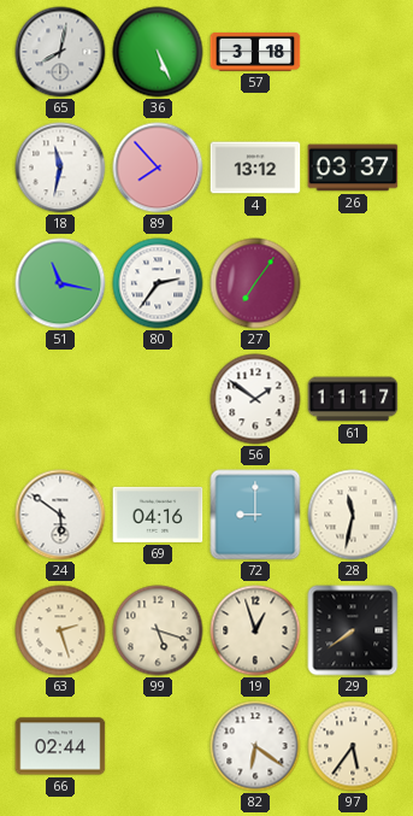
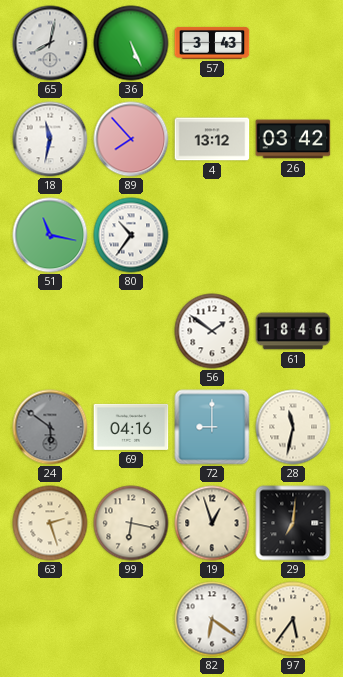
57: 3:18 -> 3:43
26: 03:37 -> 03:42
80: 2:36 -> 10:36
27: 7:06 -> none
61: 11:17 -> 18:46
24 dial: white -> grey
99: 5:18 -> 6:17
29: 7:39 -> 7:01
66: 02:44 -> none
